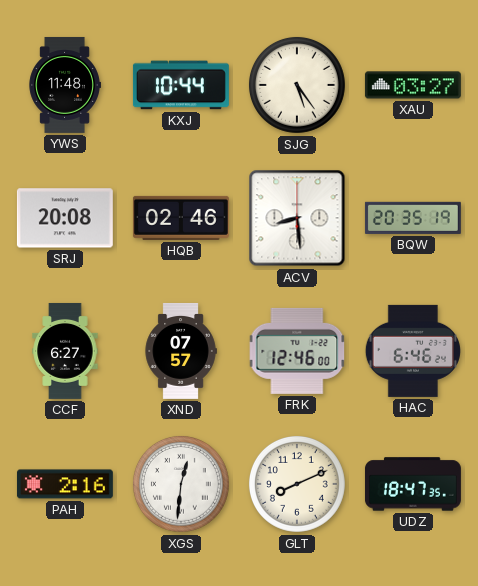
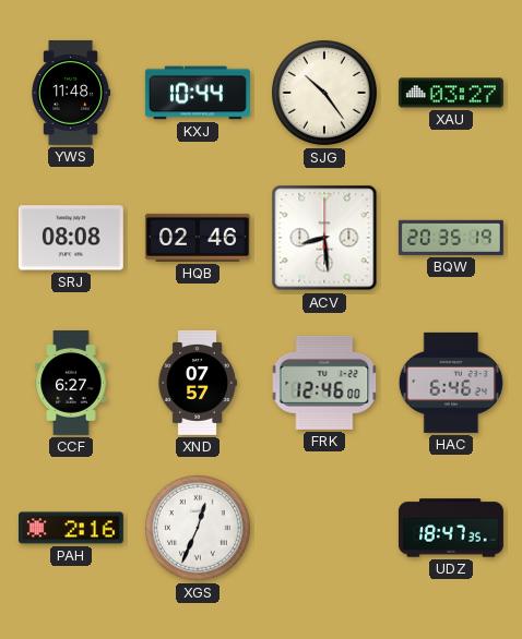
SJG: 5:24 -> 10:24
SRJ: 20:08 -> 08:08
XGS: 12:31 -> 12:34
GLT: 8:11 -> none
